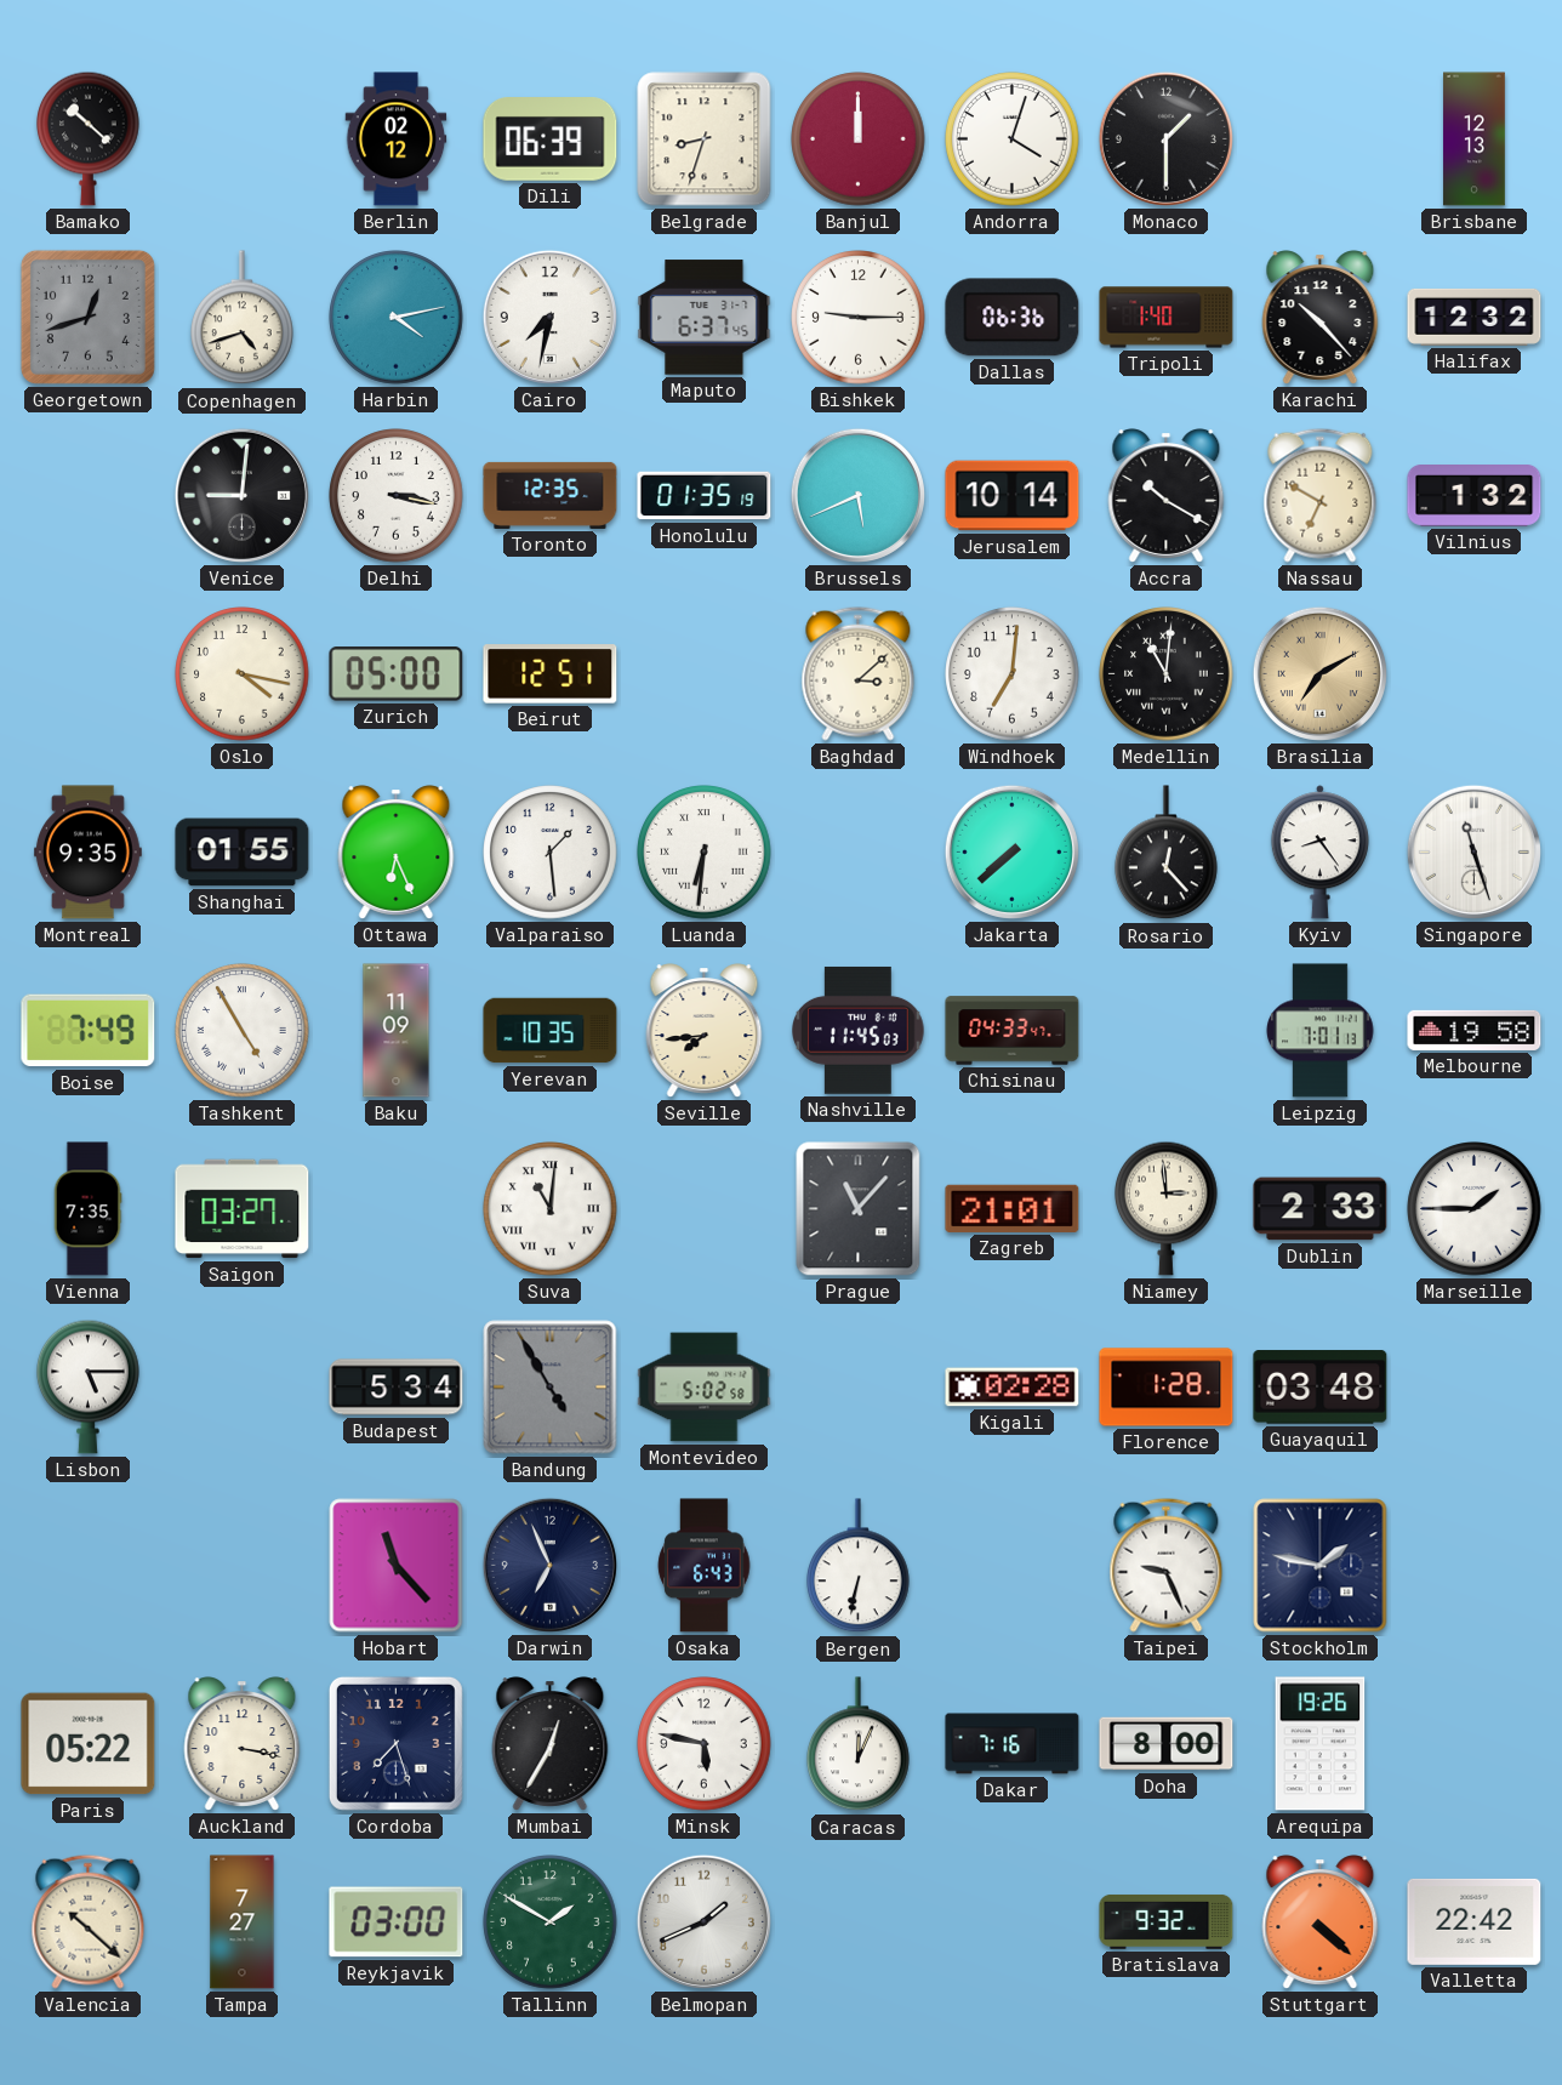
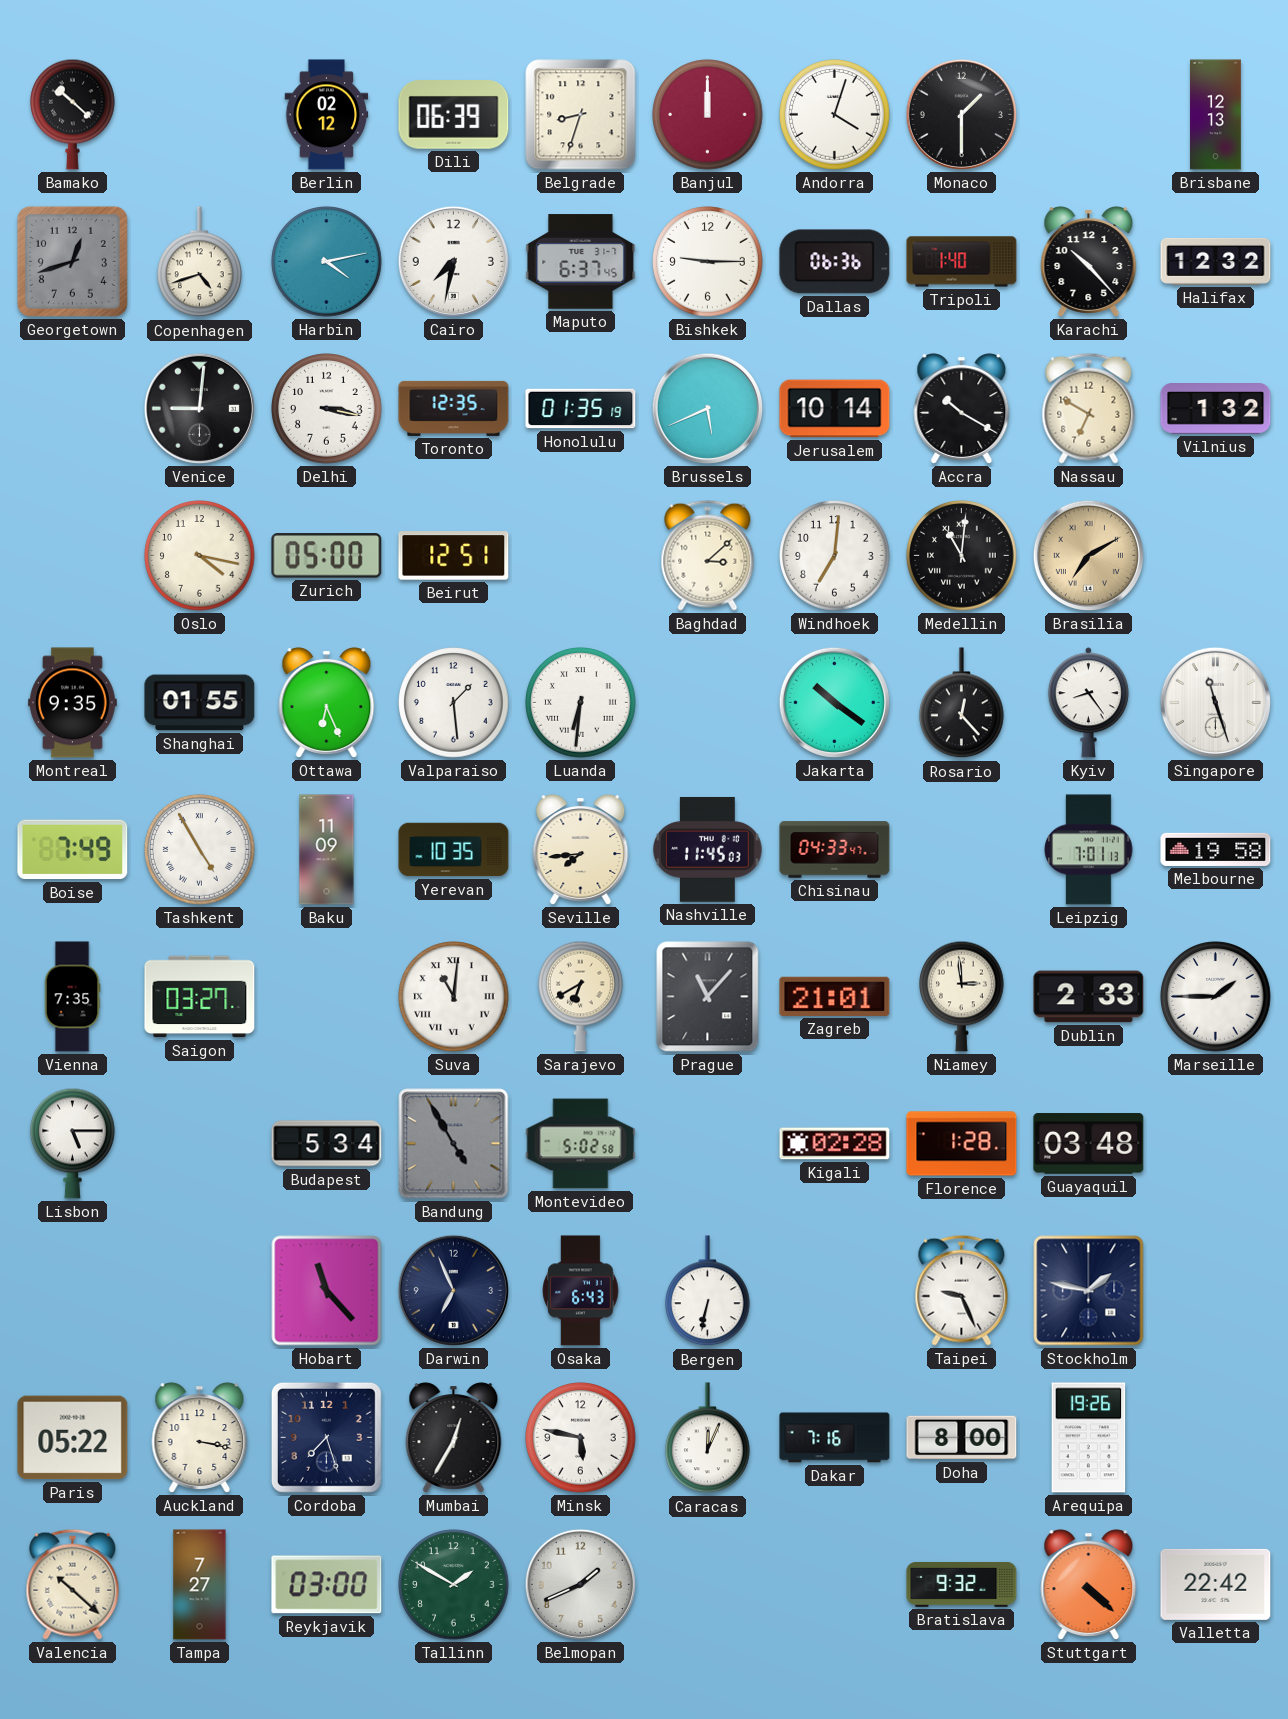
Jakarta: 7:38 -> 10:21
Sarajevo: none -> 6:40
